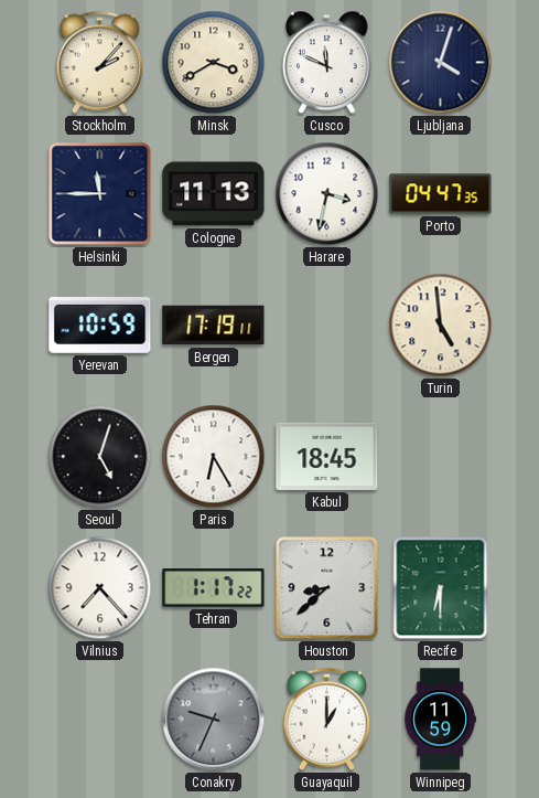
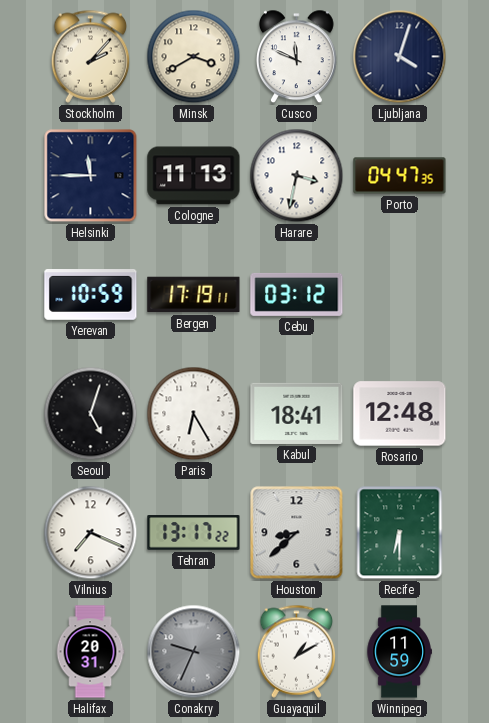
Cebu: none -> 03:12
Turin: 4:59 -> none
Kabul: 18:45 -> 18:41
Rosario: none -> 12:48
Vilnius: 7:23 -> 7:19
Tehran: 1:17 -> 13:17
Halifax: none -> 20:31
Guayaquil: 1:00 -> 1:10
